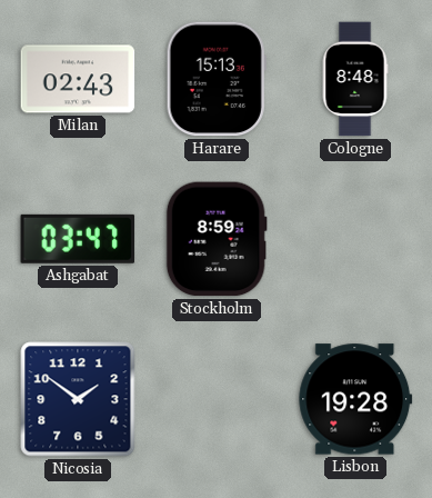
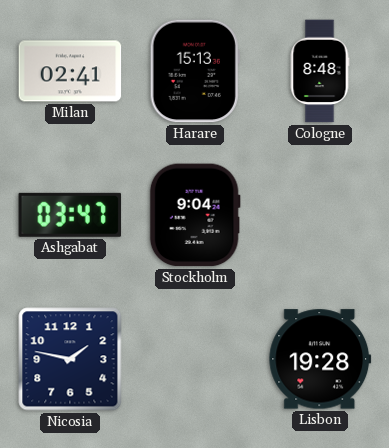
Milan: 02:43 -> 02:41
Stockholm: 8:59 -> 9:04
Nicosia: 1:51 -> 1:47
